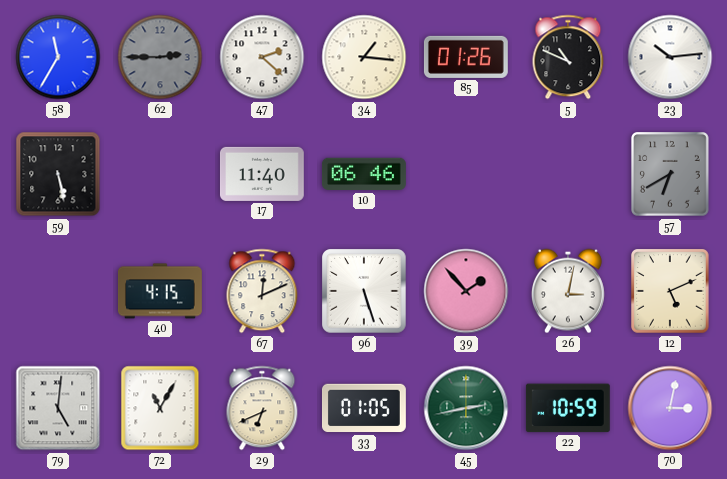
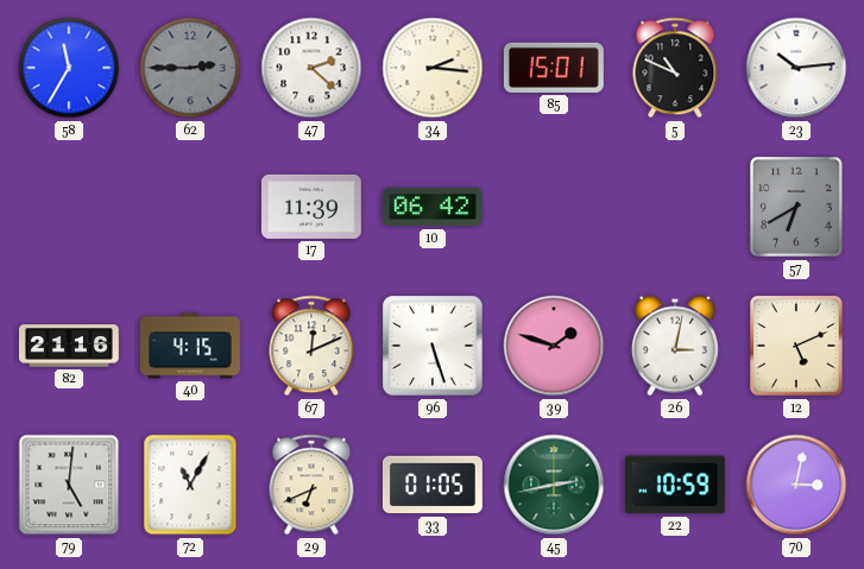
34: 1:16 -> 2:16
85: 01:26 -> 15:01
59: 5:28 -> none
17: 11:40 -> 11:39
10: 06:46 -> 06:42
82: none -> 21:16
39: 1:53 -> 1:48
